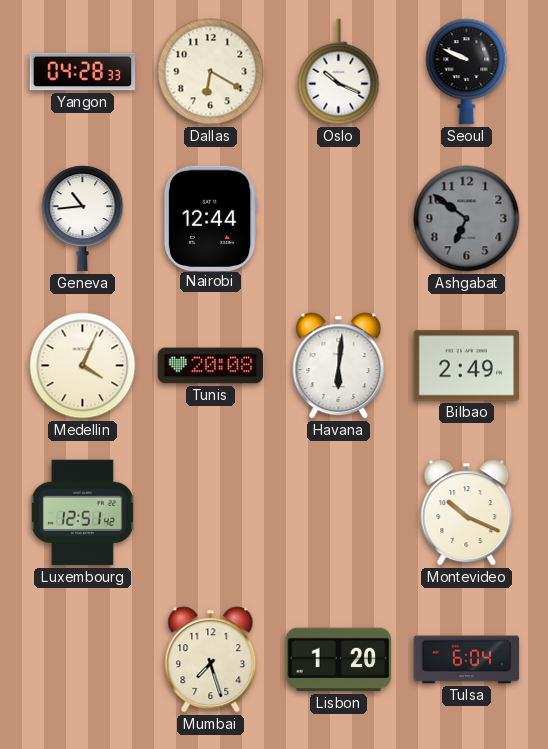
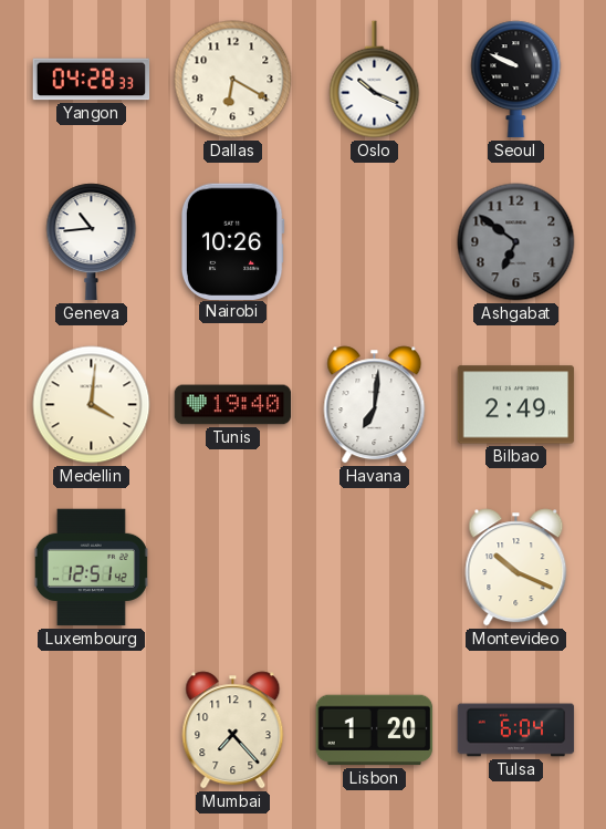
Nairobi: 12:44 -> 10:26
Medellin: 4:04 -> 4:01
Tunis: 20:08 -> 19:40
Havana: 6:01 -> 7:01
Mumbai: 7:27 -> 7:23
